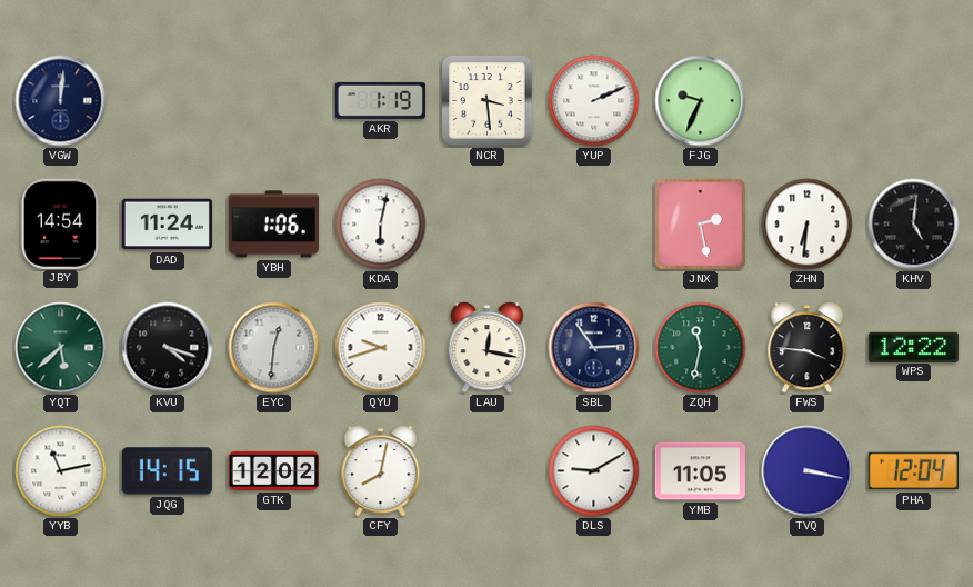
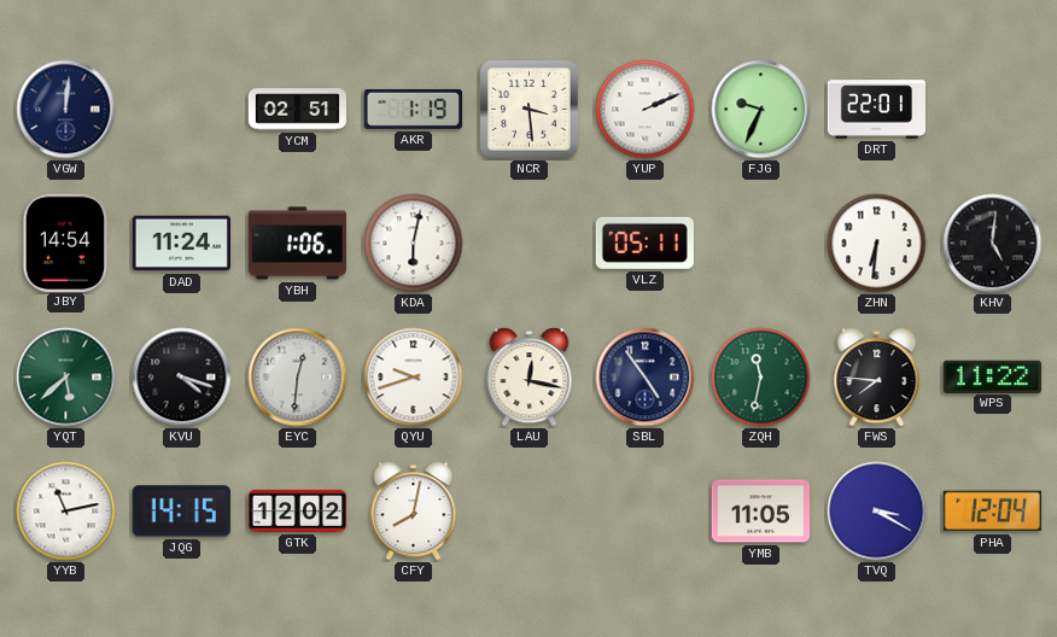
YCM: none -> 02:51
DRT: none -> 22:01
VLZ: none -> 05:11
JNX: 2:28 -> none
SBL: 2:54 -> 4:54
FWS: 3:46 -> 7:46
WPS: 12:22 -> 11:22
DLS: 9:10 -> none
TVQ: 3:17 -> 3:20
